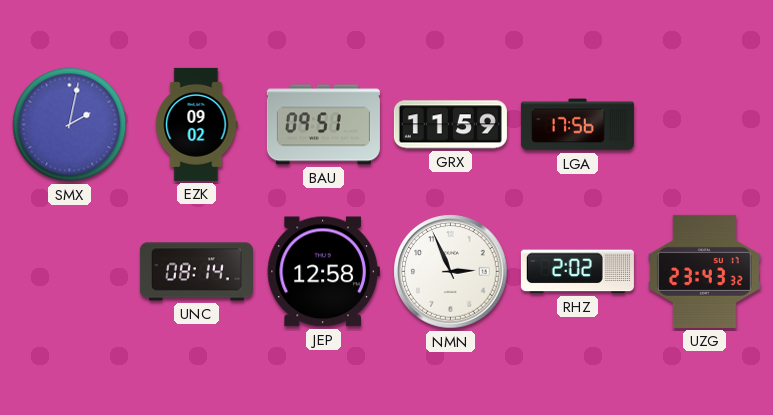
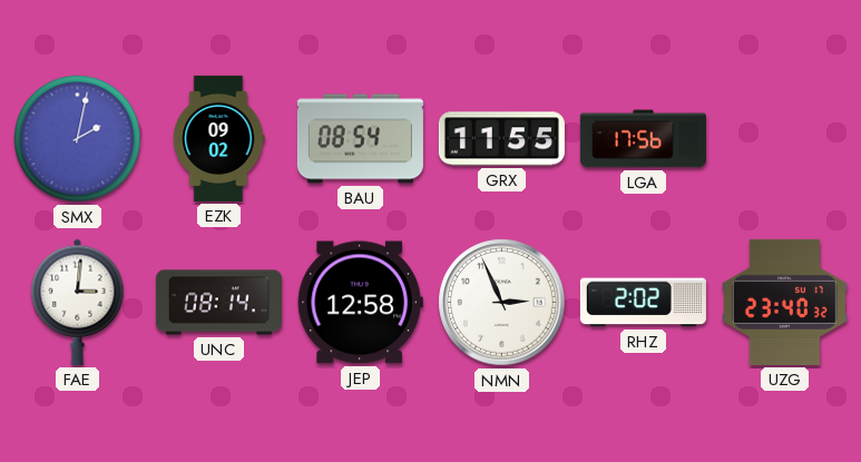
BAU: 09:51 -> 08:54
GRX: 11:59 -> 11:55
FAE: none -> 3:01
UZG: 23:43 -> 23:40
